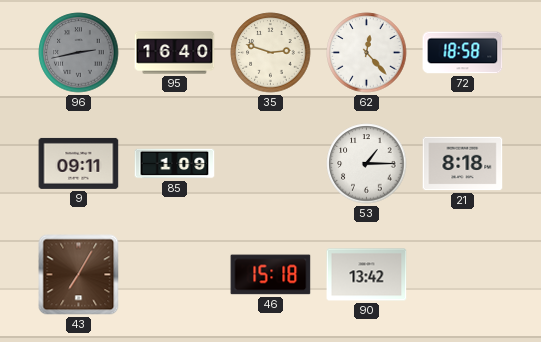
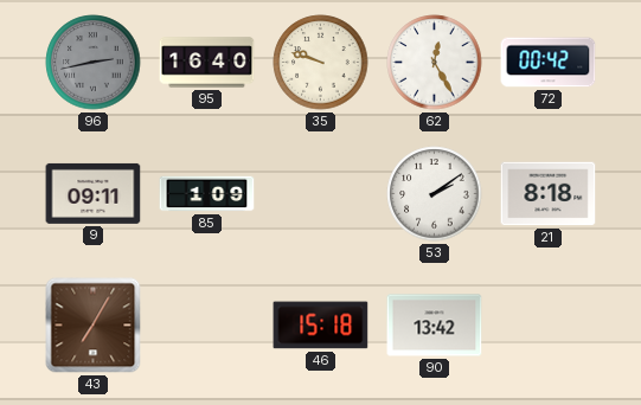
35: 2:48 -> 9:48
62: 12:23 -> 12:25
72: 18:58 -> 00:42
53: 1:15 -> 2:09
